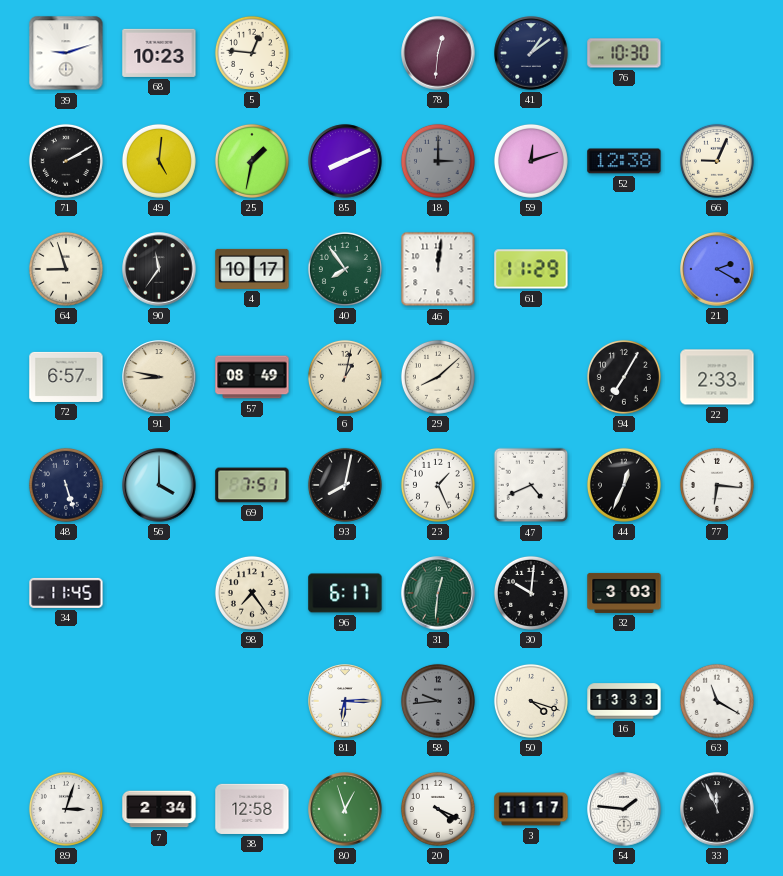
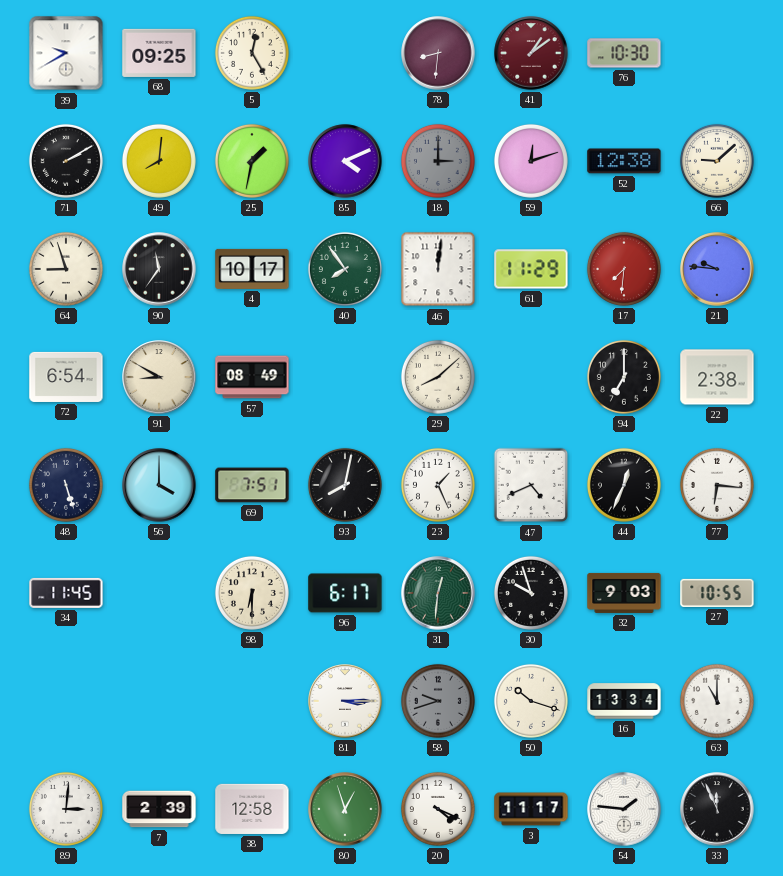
39: 9:12 -> 9:40
68: 10:23 -> 09:25
5: 12:46 -> 12:25
78: 12:31 -> 8:31
41 dial: navy -> burgundy
49: 5:01 -> 8:01
85: 8:11 -> 4:11
66: 9:04 -> 9:08
17: none -> 7:31
21: 2:20 -> 9:46
72: 6:57 -> 6:54
91: 8:47 -> 8:50
6: 1:02 -> none
94: 7:05 -> 7:00
22: 2:33 -> 2:38
98: 7:24 -> 6:30
30: 10:01 -> 9:57
32: 3:03 -> 9:03
27: none -> 10:55
81: 6:15 -> 3:15
58: 9:44 -> 9:42
50: 4:18 -> 10:18
16: 13:33 -> 13:34
63: 11:20 -> 11:00
89: 3:03 -> 3:01
7: 2:34 -> 2:39
